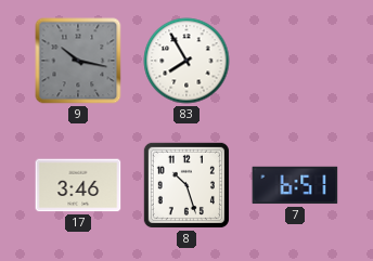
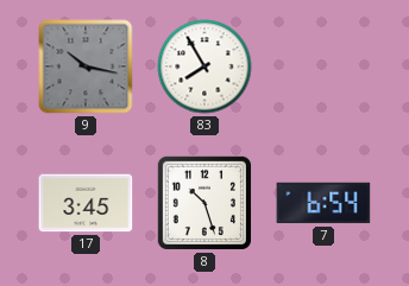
17: 3:46 -> 3:45
7: 6:51 -> 6:54
